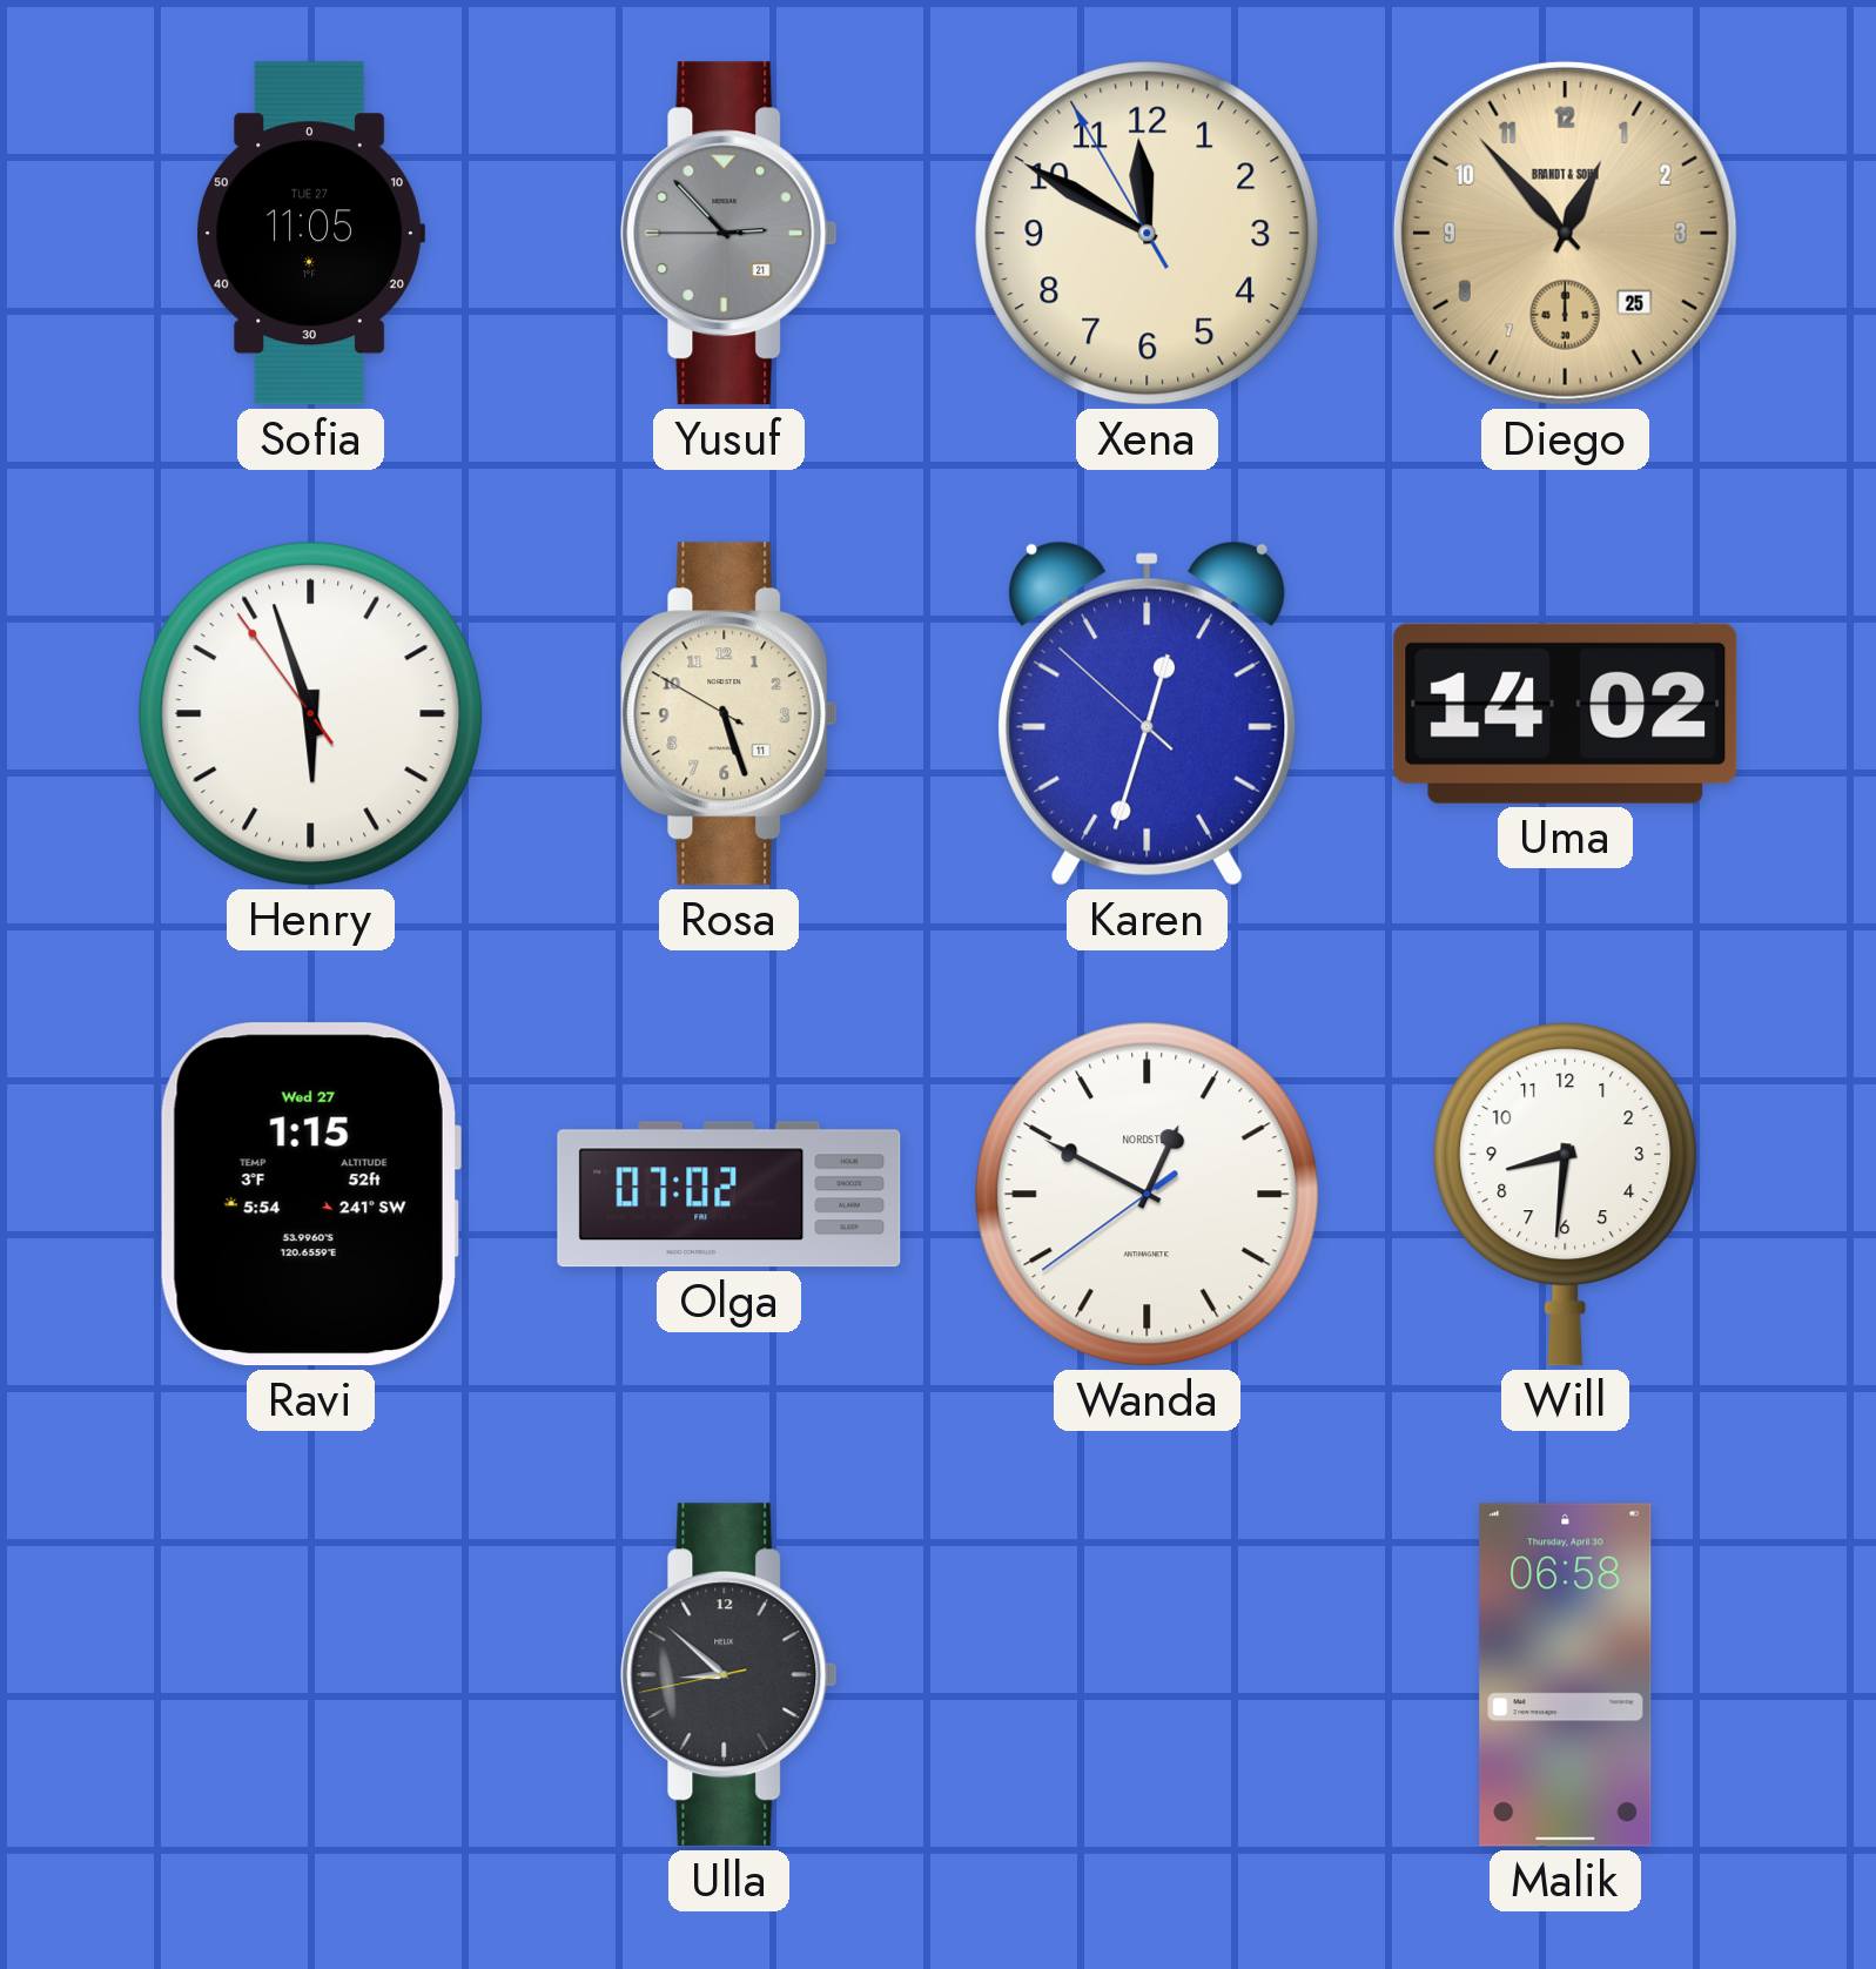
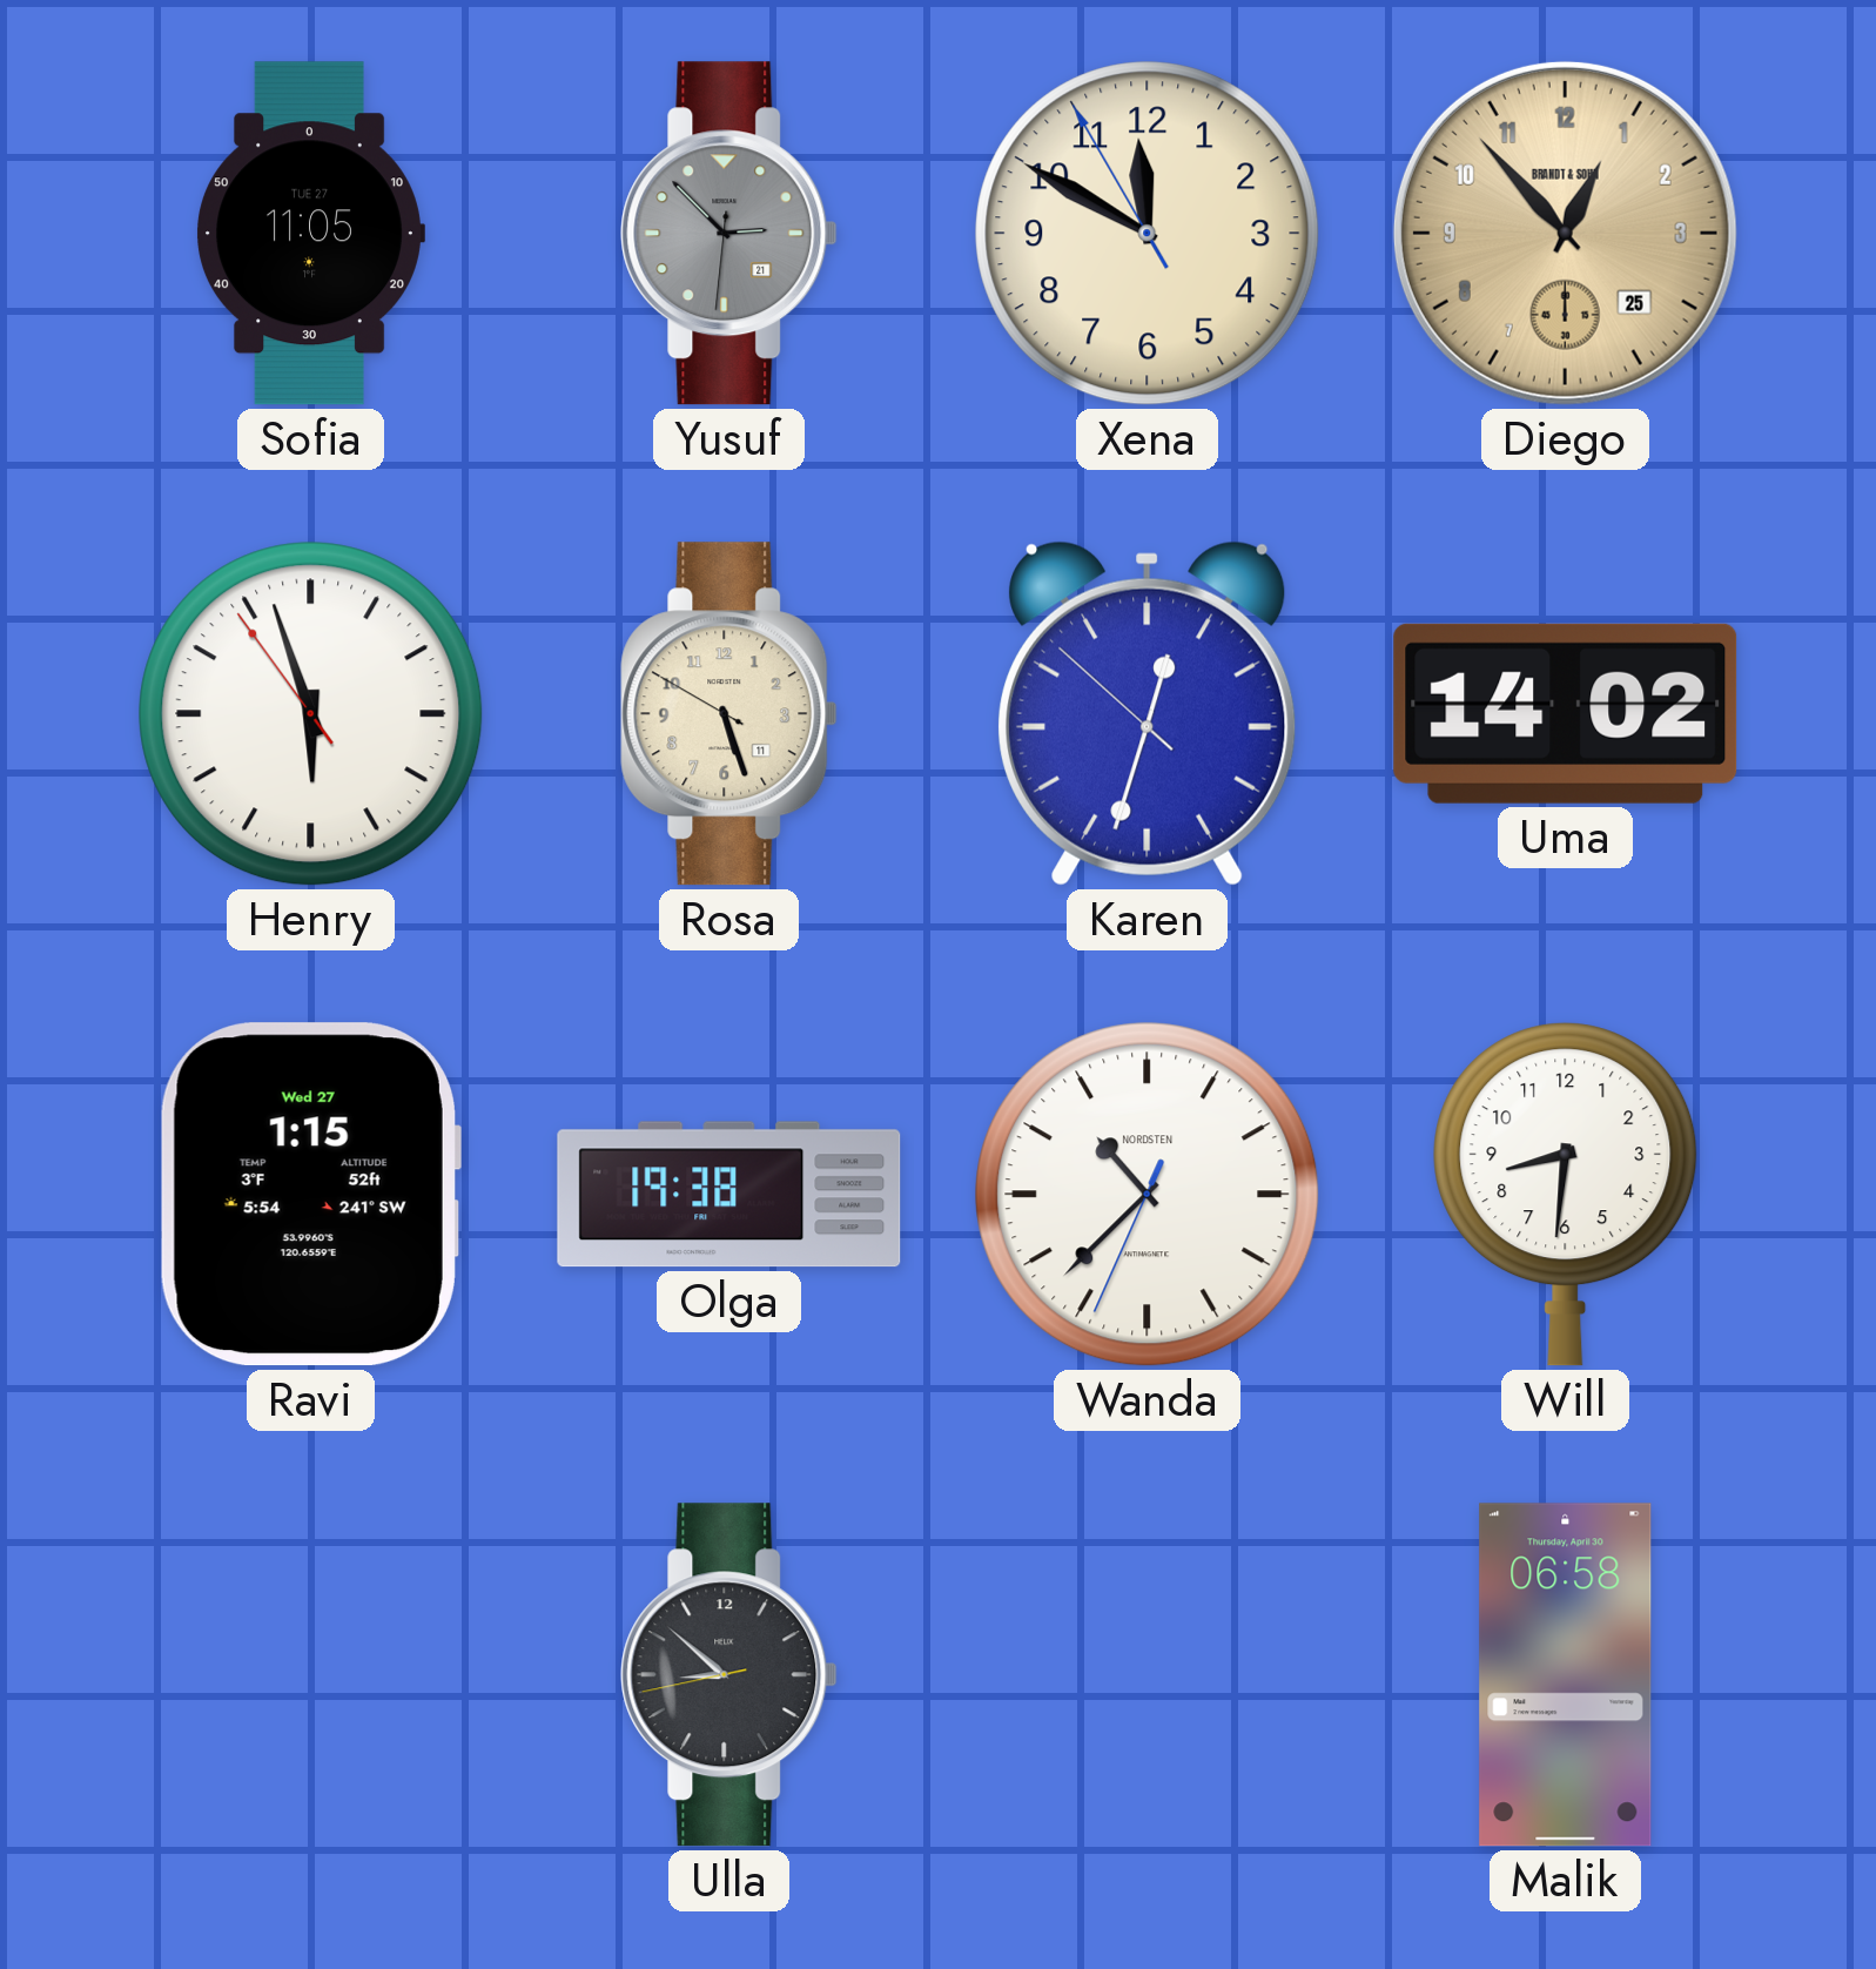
Yusuf: 2:52:45 -> 2:52:31
Olga: 07:02 -> 19:38
Wanda: 12:49 -> 10:37
